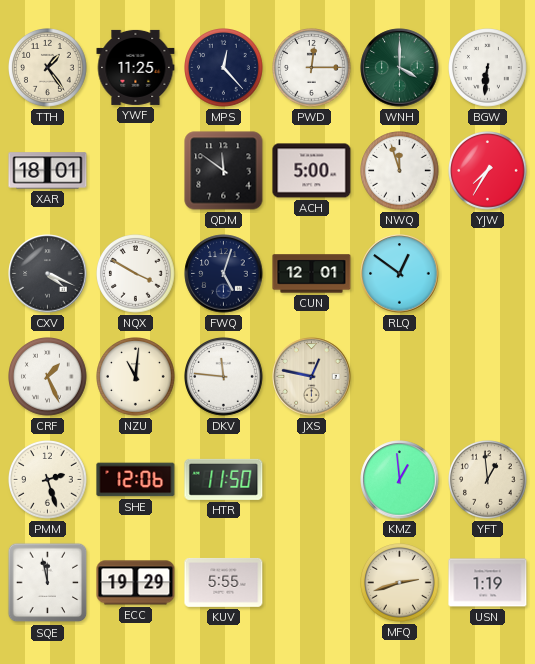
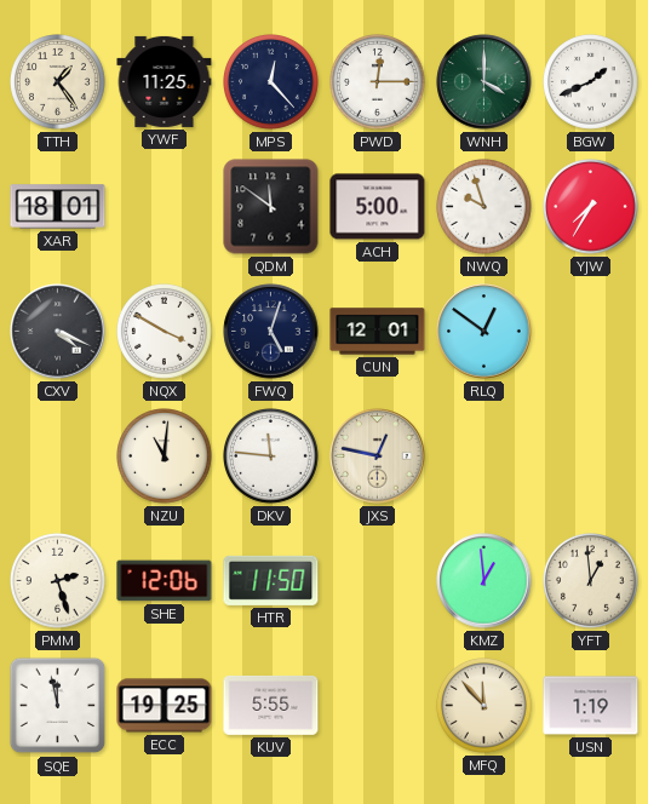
BGW: 6:31 -> 1:41
NWQ: 11:57 -> 9:57
CRF: 1:26 -> none
ECC: 19:29 -> 19:25
MFQ: 2:42 -> 11:53
